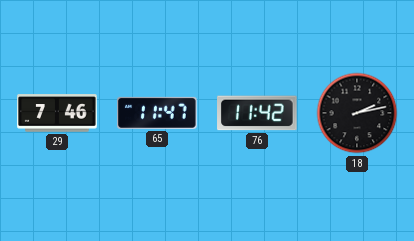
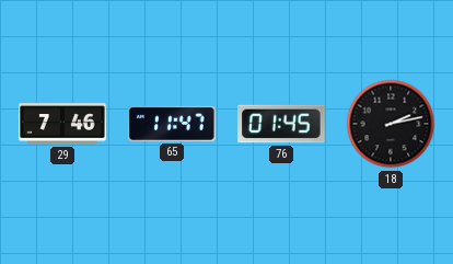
76: 11:42 -> 01:45
